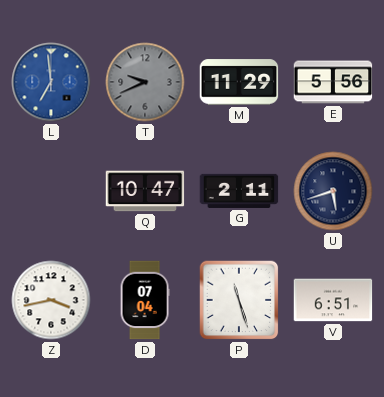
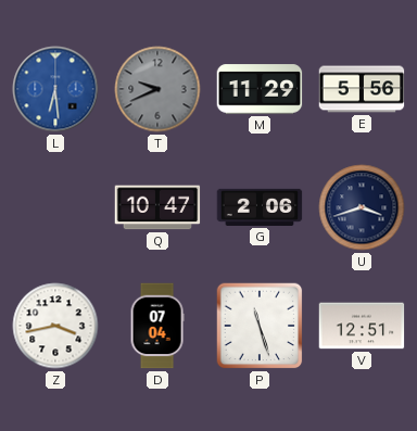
L: 6:59 -> 6:29
G: 2:11 -> 2:06
U: 5:42 -> 3:42
V: 6:51 -> 12:51
